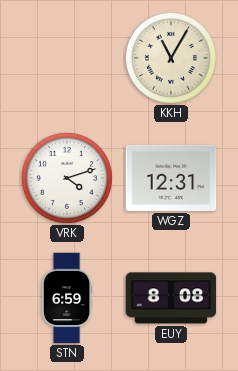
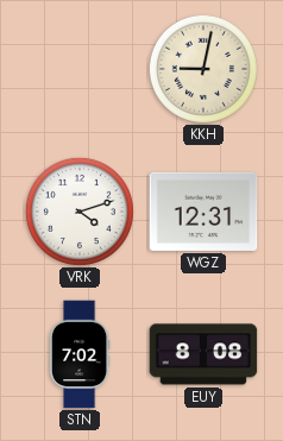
KKH: 11:05 -> 9:02
STN: 6:59 -> 7:02
